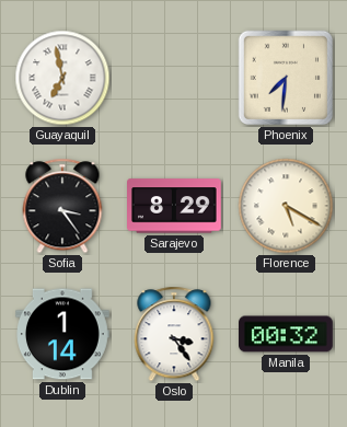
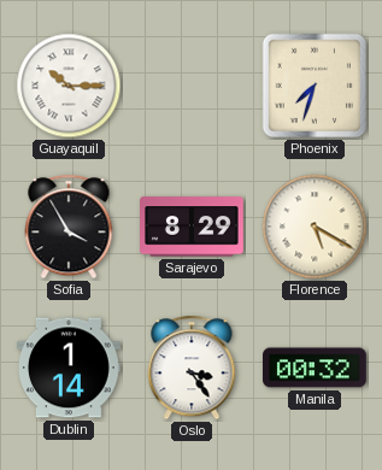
Guayaquil: 6:58 -> 10:15
Phoenix: 7:31 -> 7:33
Sofia: 3:24 -> 3:55
